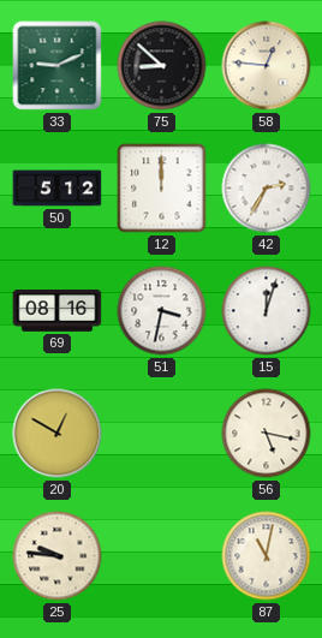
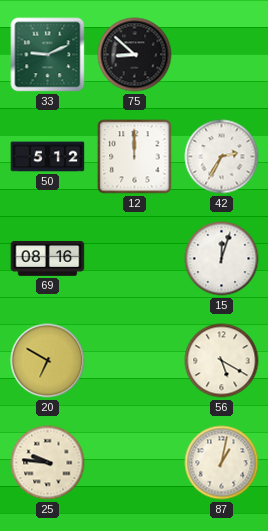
58: 12:46 -> none
51: 3:32 -> none
20: 12:50 -> 6:50
56: 5:17 -> 5:20
87: 11:02 -> 1:02
